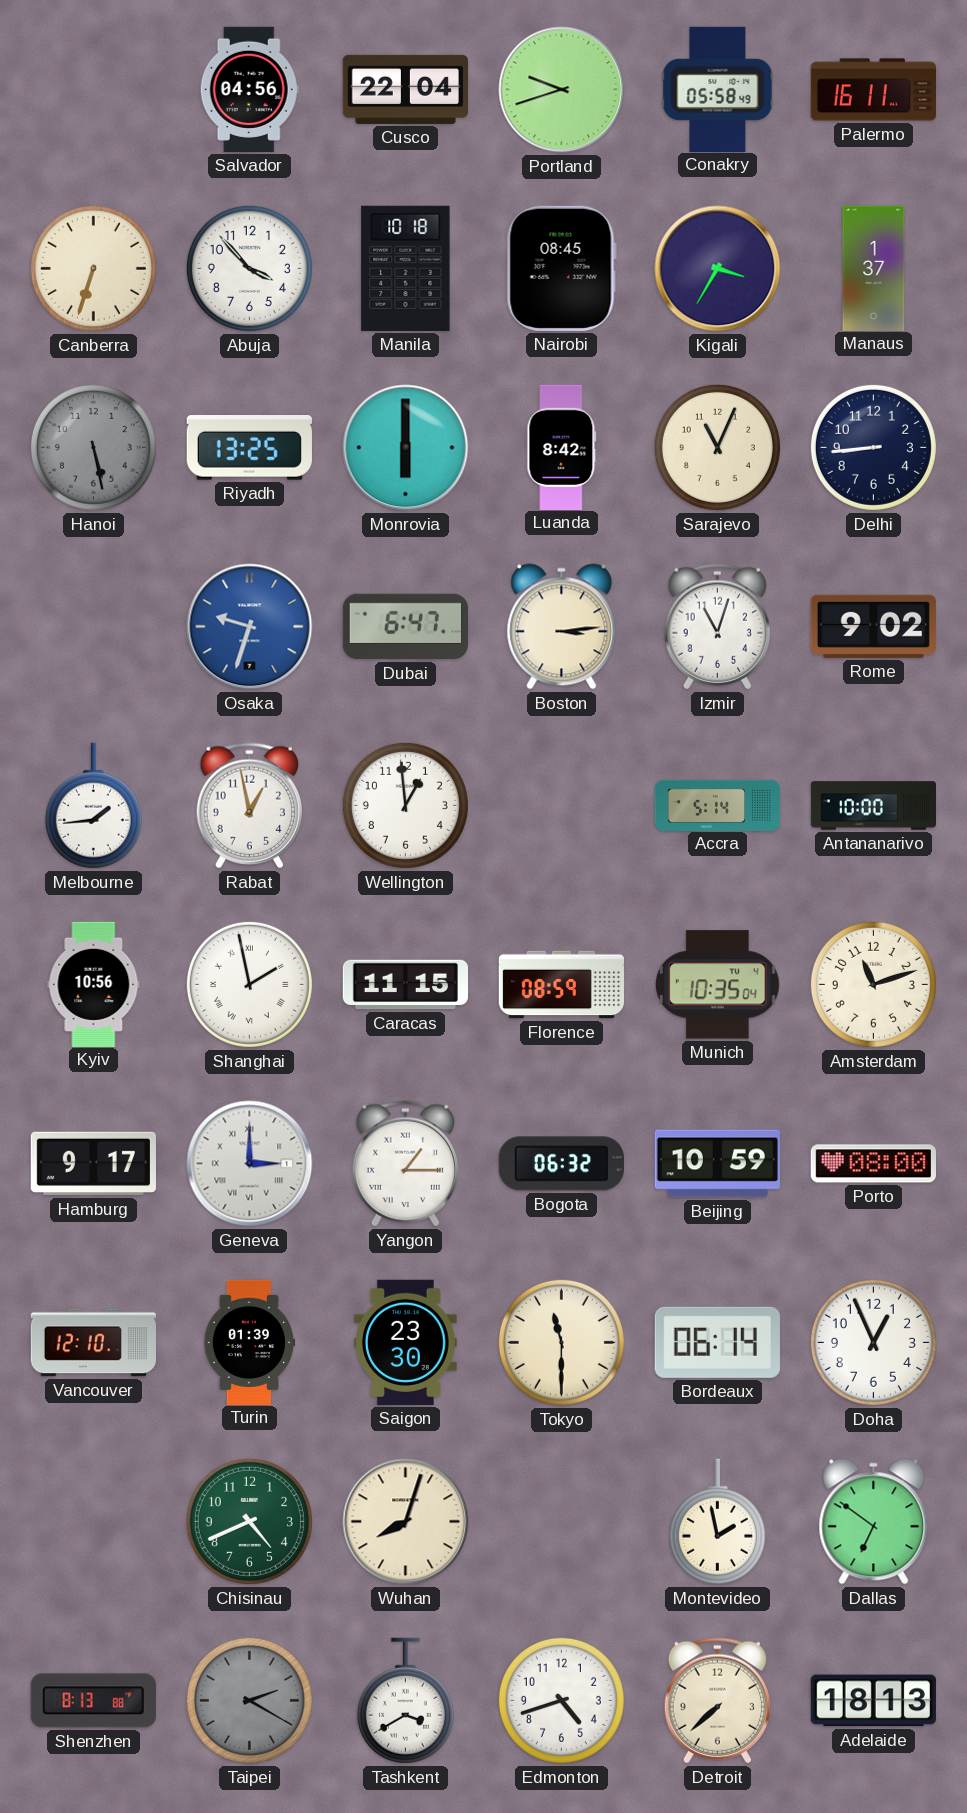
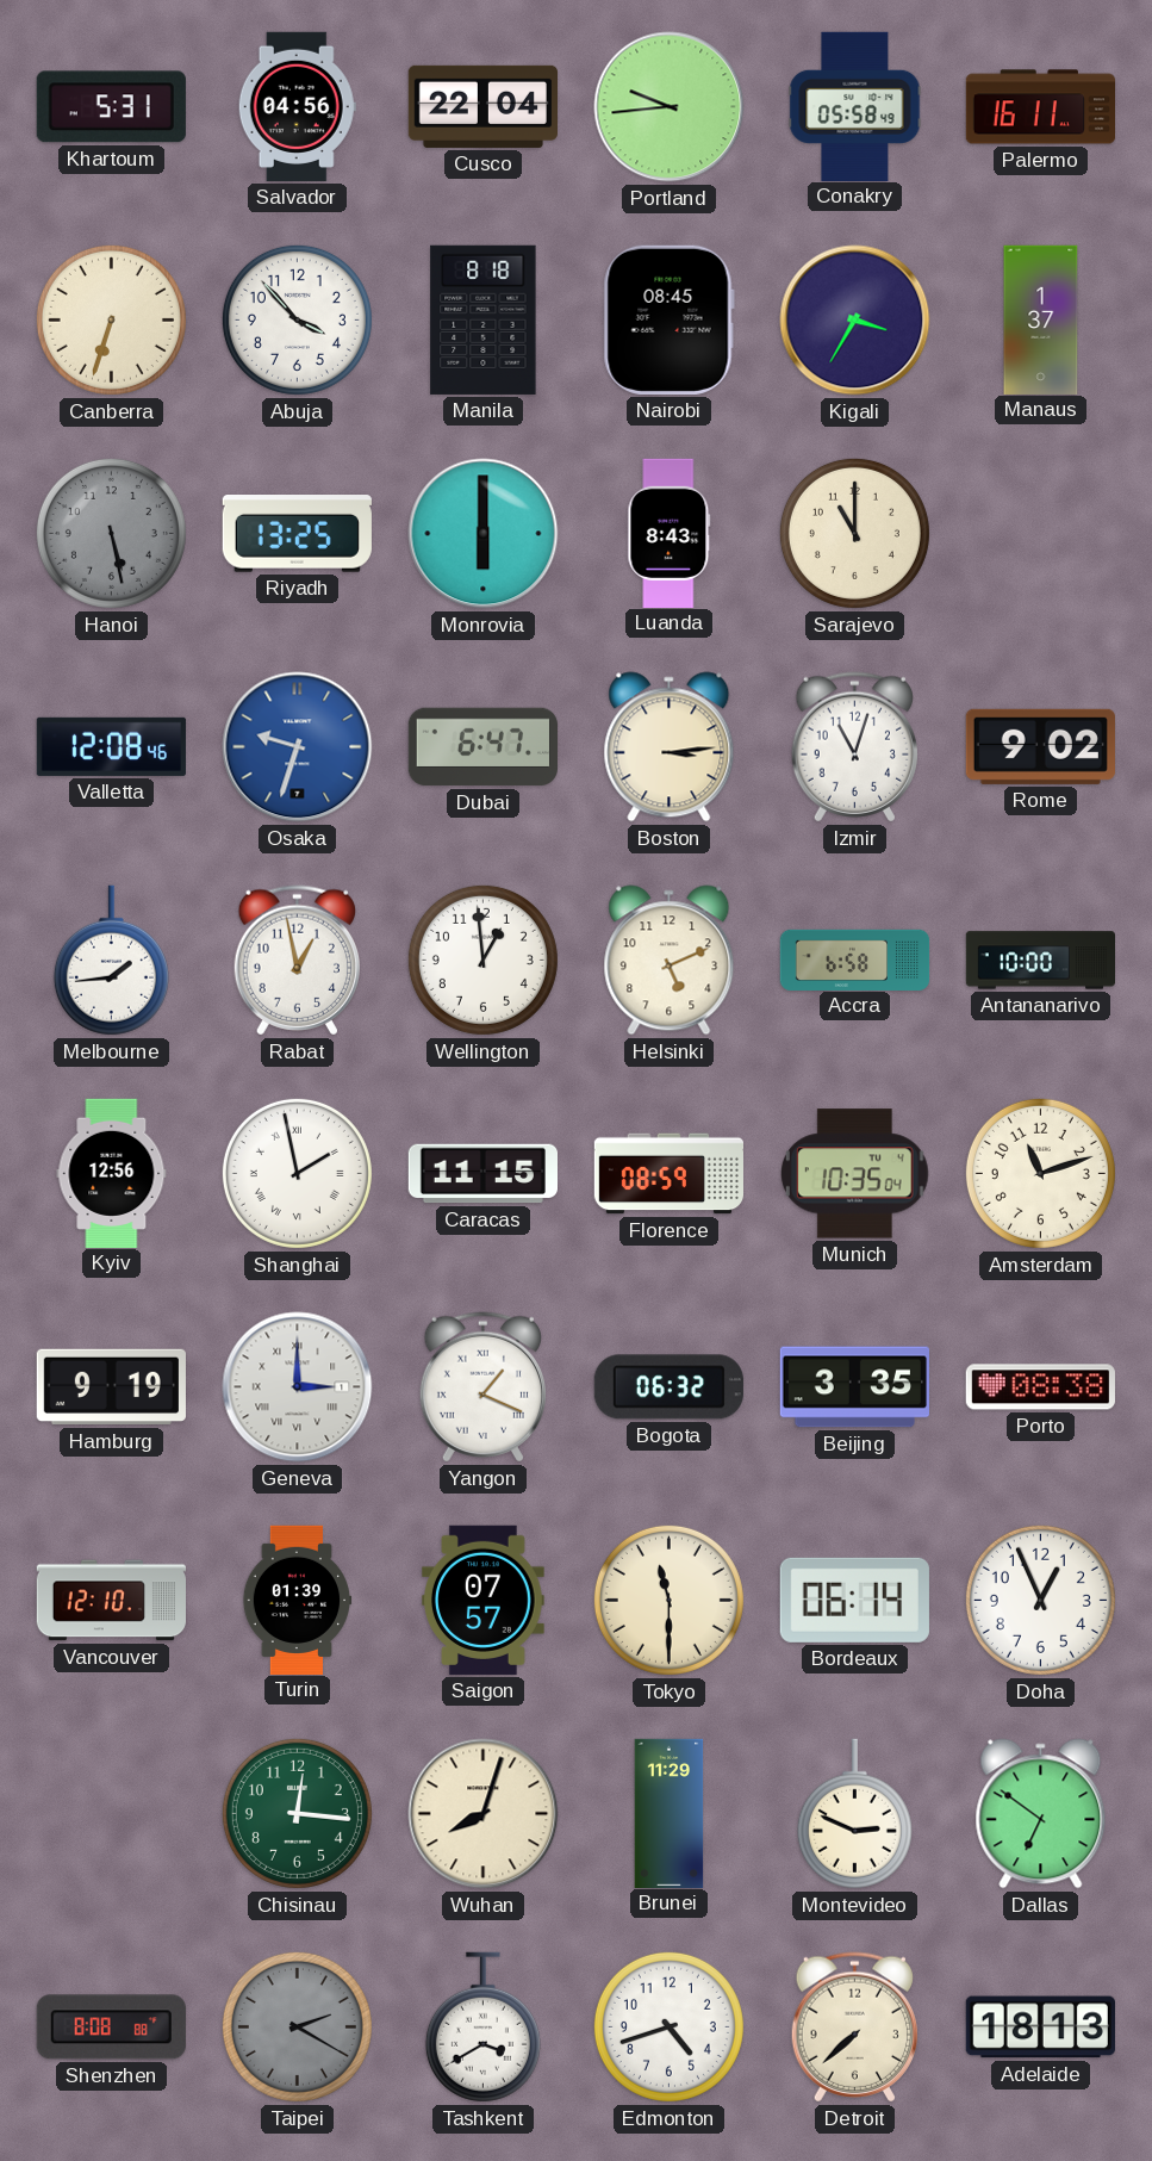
Khartoum: none -> 5:31
Portland: 9:42 -> 9:44
Manila: 10:18 -> 8:18
Luanda: 8:42 -> 8:43
Sarajevo: 11:04 -> 11:00
Delhi: 8:44 -> none
Valletta: none -> 12:08
Helsinki: none -> 5:11
Accra: 5:14 -> 6:58
Kyiv: 10:56 -> 12:56
Hamburg: 9:17 -> 9:19
Yangon: 1:15 -> 1:19
Beijing: 10:59 -> 3:35
Porto: 08:00 -> 08:38
Saigon: 23:30 -> 07:57
Chisinau: 4:41 -> 12:16
Brunei: none -> 11:29
Montevideo: 1:58 -> 2:49
Shenzhen: 8:13 -> 8:08
